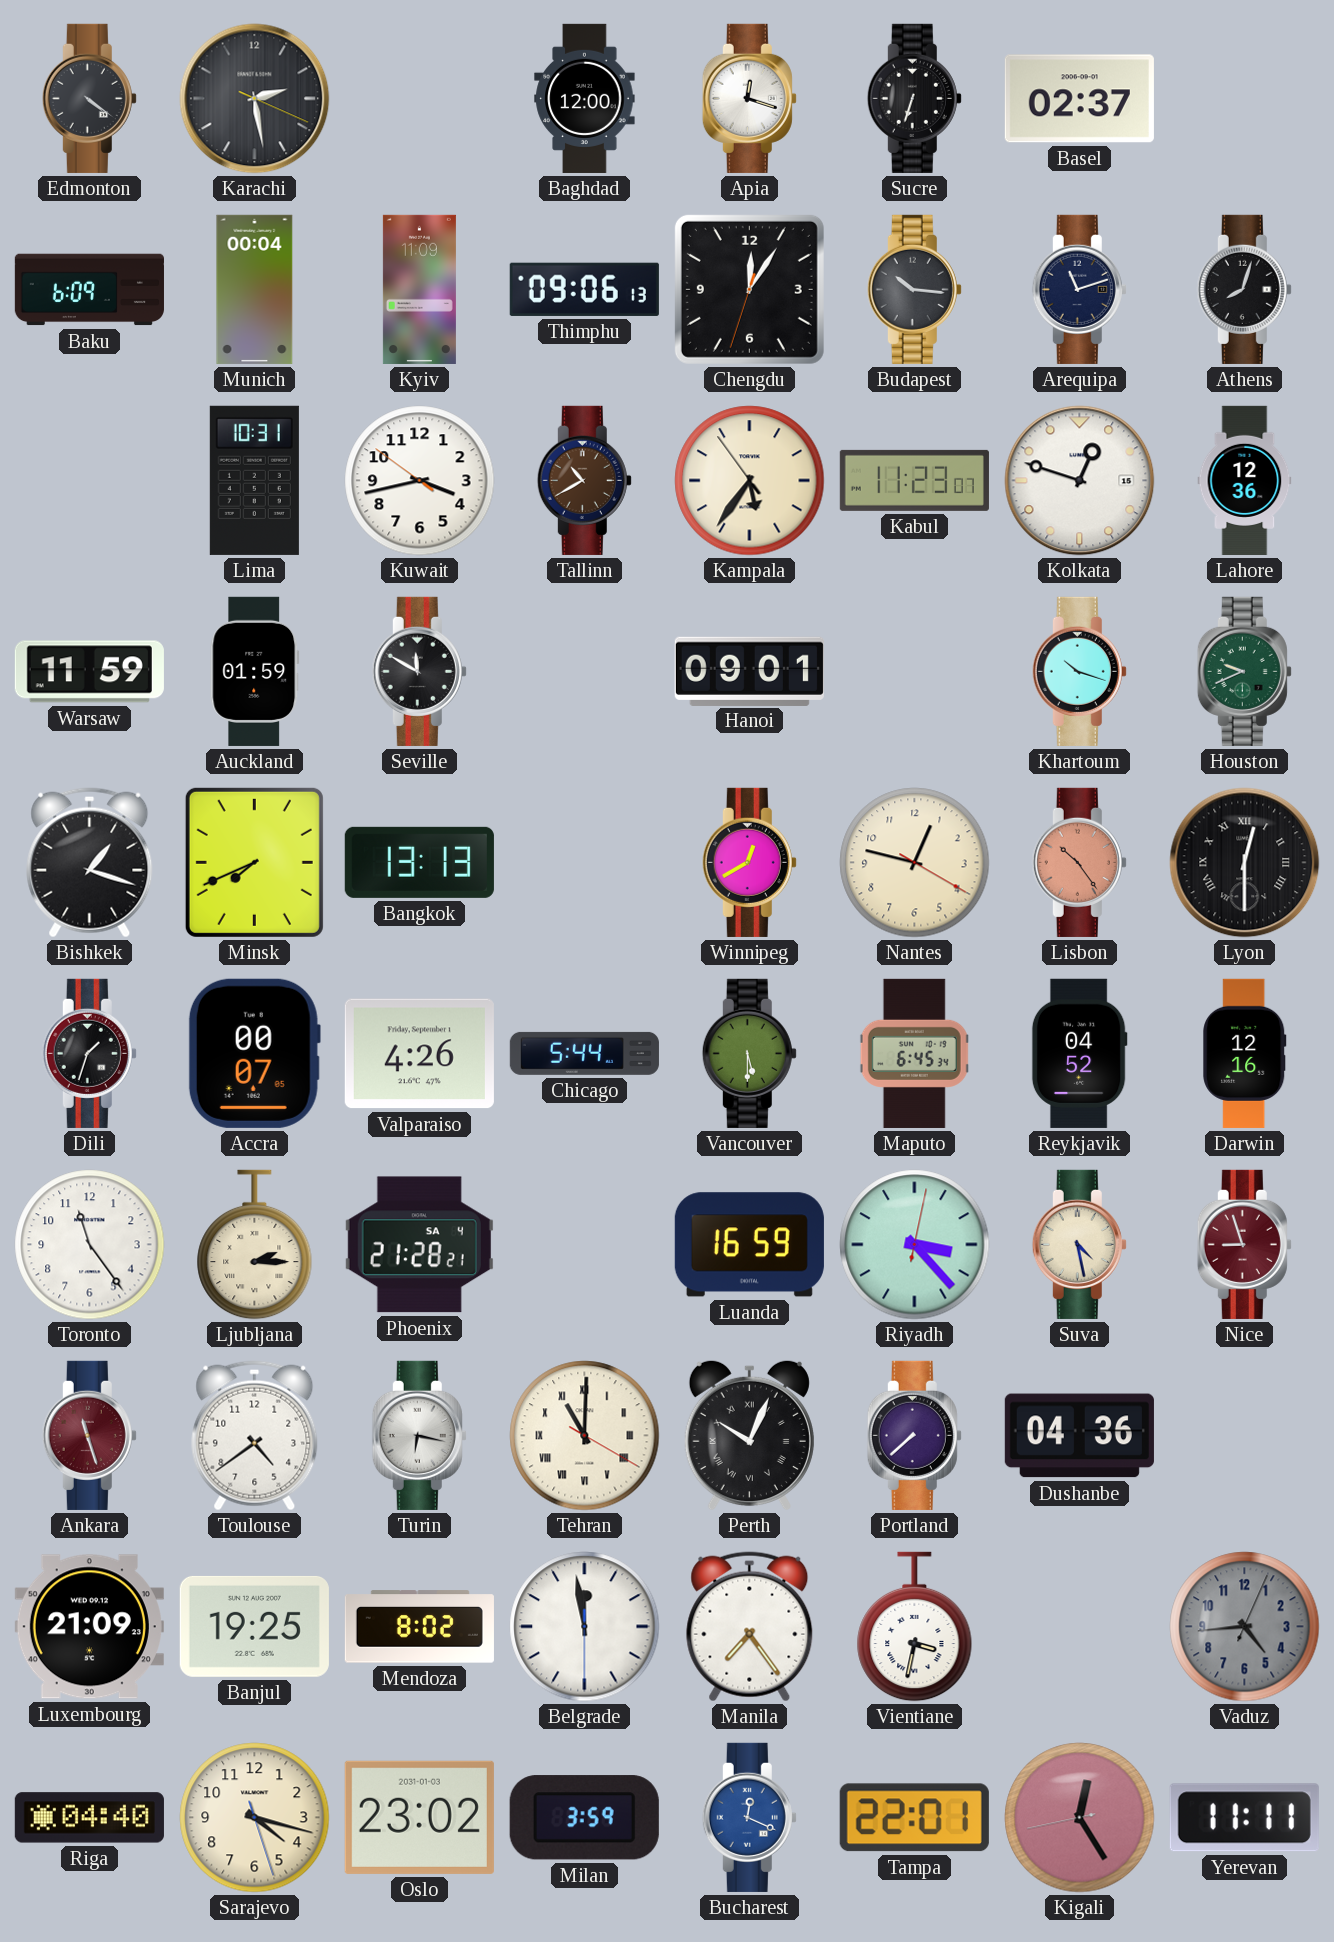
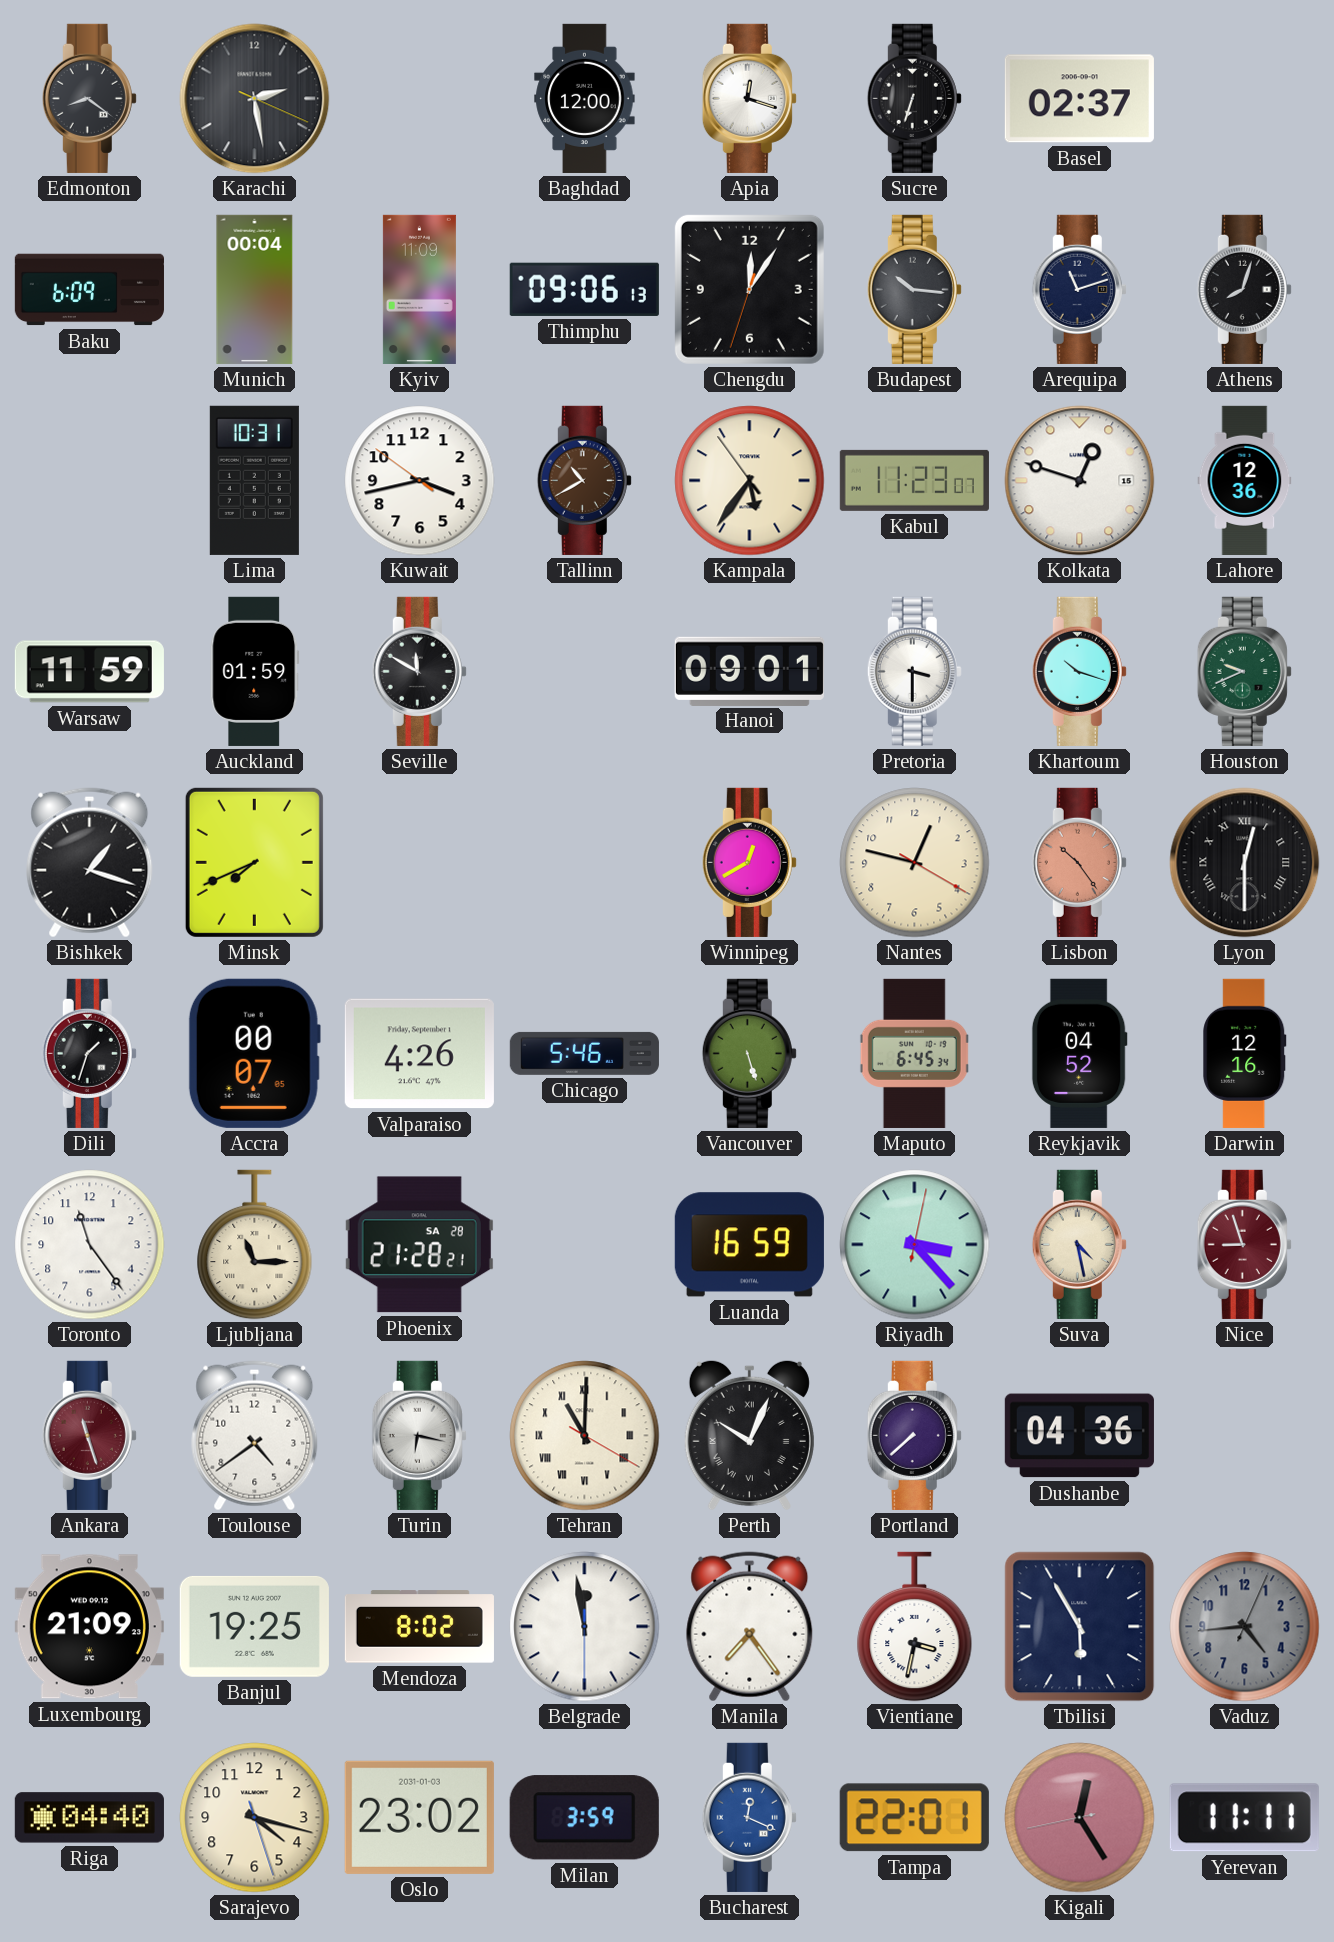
Edmonton: 4:21 -> 8:21
Pretoria: none -> 3:30
Bangkok: 13:13 -> none
Chicago: 5:44 -> 5:46
Vancouver: 5:30 -> 5:27
Ljubljana: 2:15 -> 11:15
Phoenix date: SA 4 -> SA 28
Tbilisi: none -> 5:55
